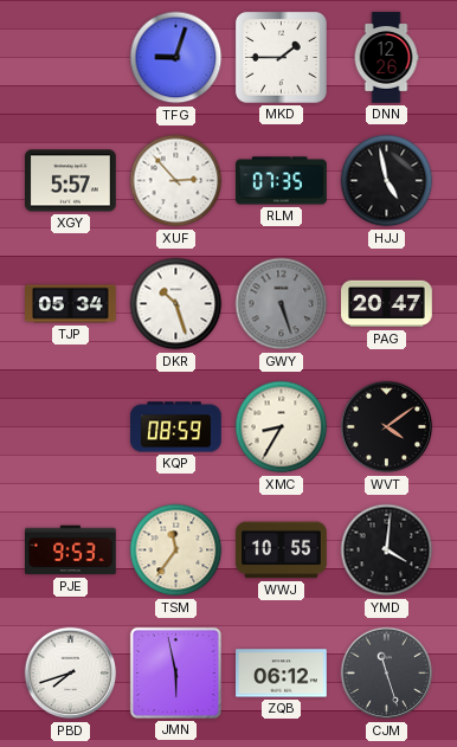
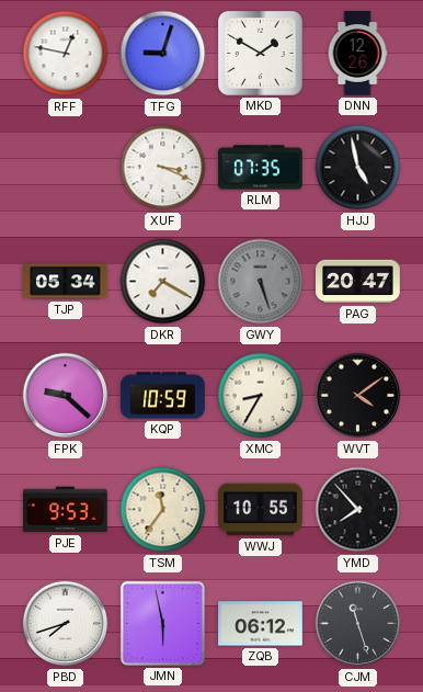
RFF: none -> 12:47
MKD: 1:45 -> 1:50
XGY: 5:57 -> none
XUF: 2:53 -> 3:19
DKR: 10:27 -> 7:20
FPK: none -> 9:22
KQP: 08:59 -> 10:59
YMD: 4:01 -> 7:53
